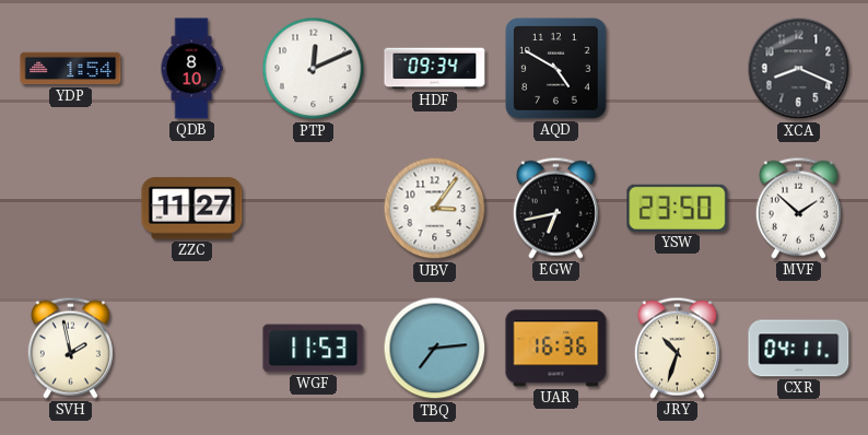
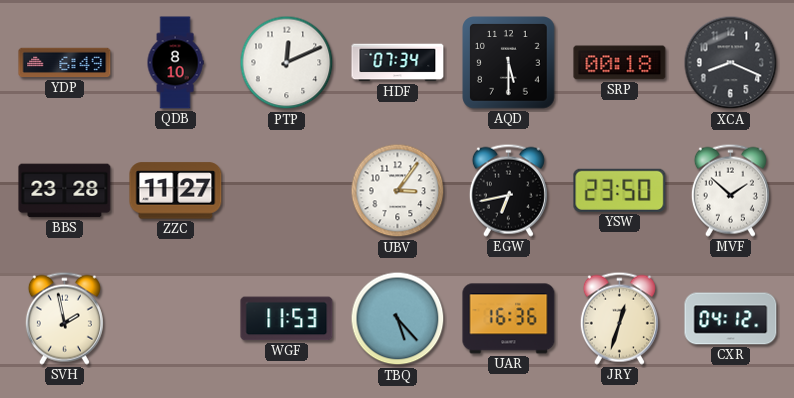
YDP: 1:54 -> 6:49
HDF: 09:34 -> 07:34
AQD: 4:50 -> 5:30
SRP: none -> 00:18
BBS: none -> 23:28
TBQ: 7:14 -> 5:23
JRY: 10:33 -> 12:33
CXR: 04:11 -> 04:12
